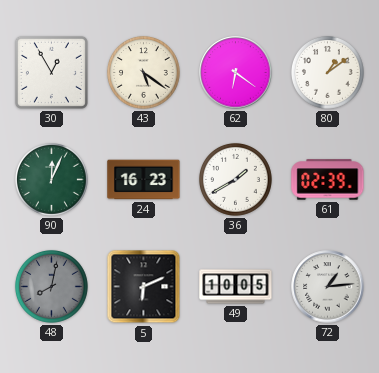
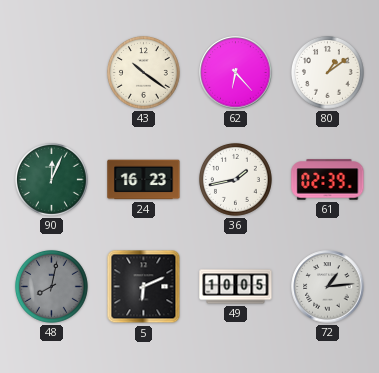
30: 12:55 -> none
43: 5:21 -> 10:21
62: 6:21 -> 6:23
36: 1:40 -> 1:43
